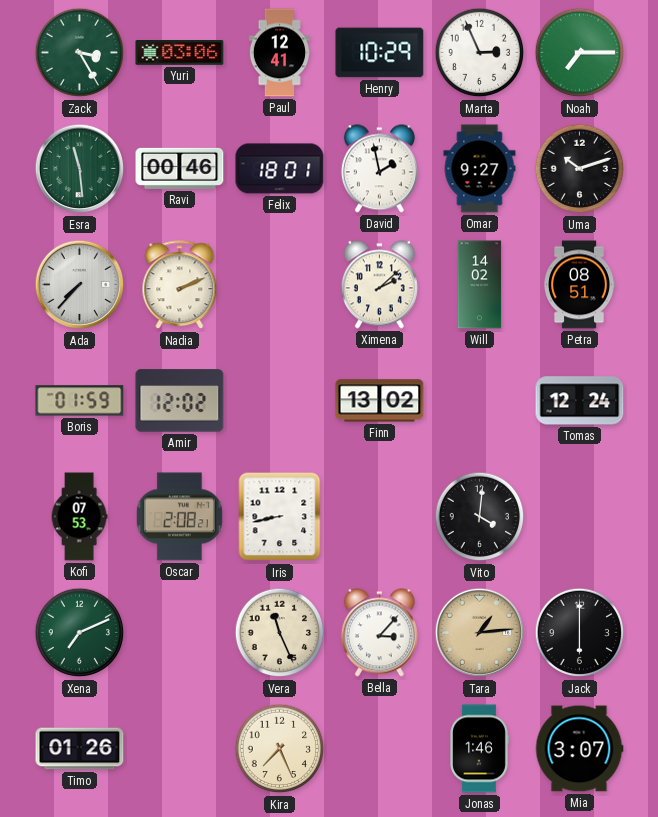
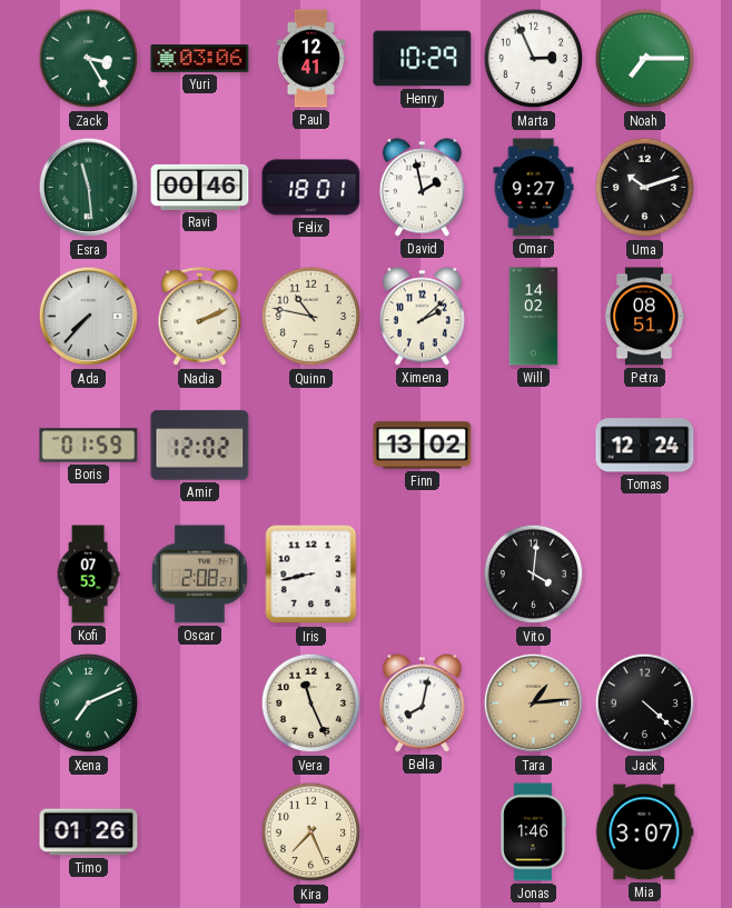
Quinn: none -> 10:47
Bella: 3:07 -> 8:02
Jack: 6:00 -> 4:22
